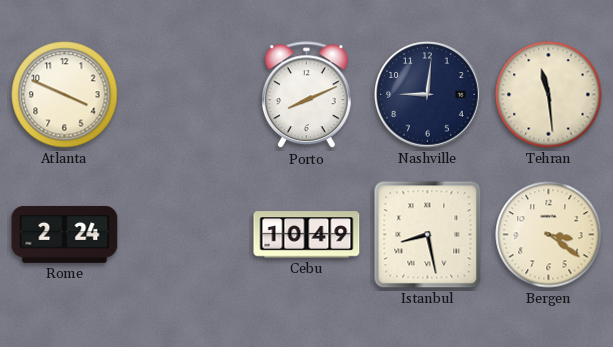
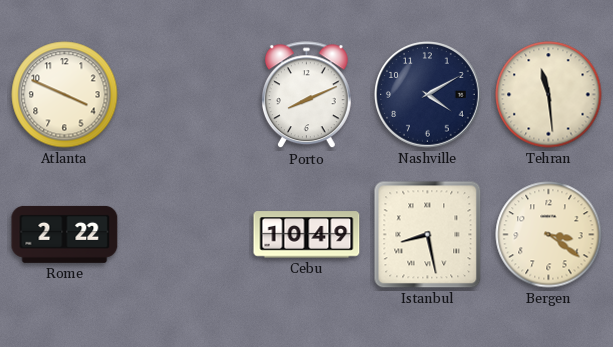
Nashville: 9:01 -> 4:10
Rome: 2:24 -> 2:22
